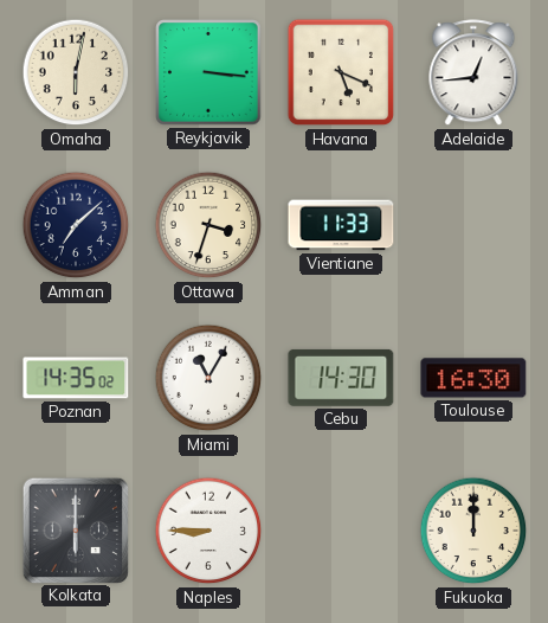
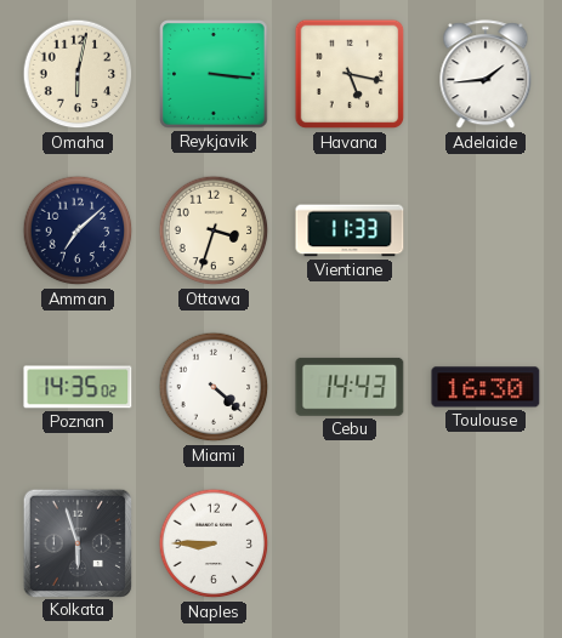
Havana: 5:19 -> 5:17
Adelaide: 12:44 -> 1:44
Miami: 11:05 -> 4:22
Cebu: 14:30 -> 14:43
Kolkata: 6:00 -> 5:57
Fukuoka: 12:00 -> none
